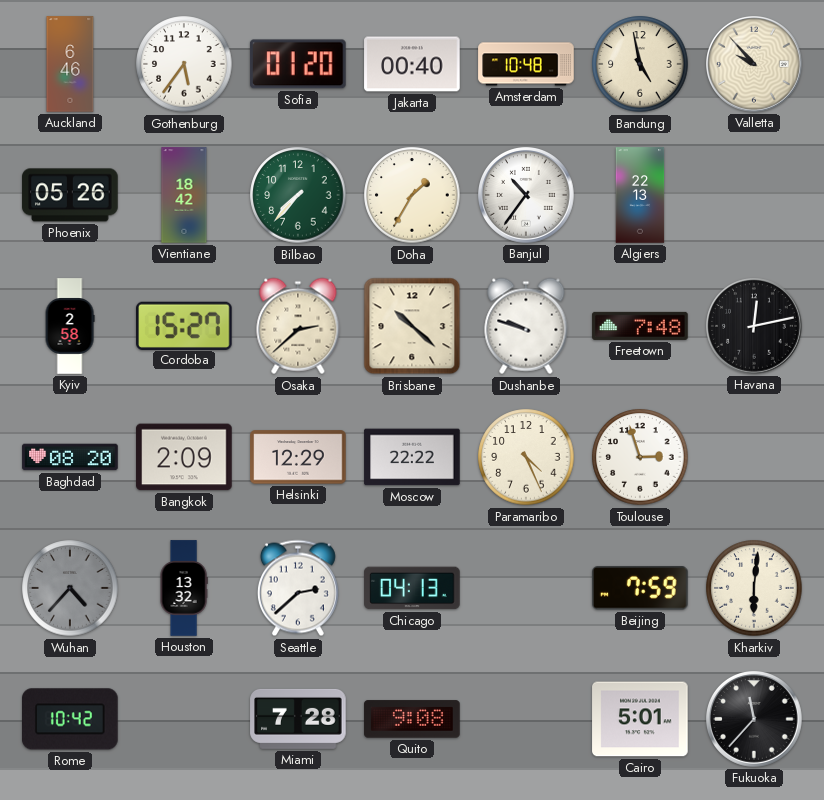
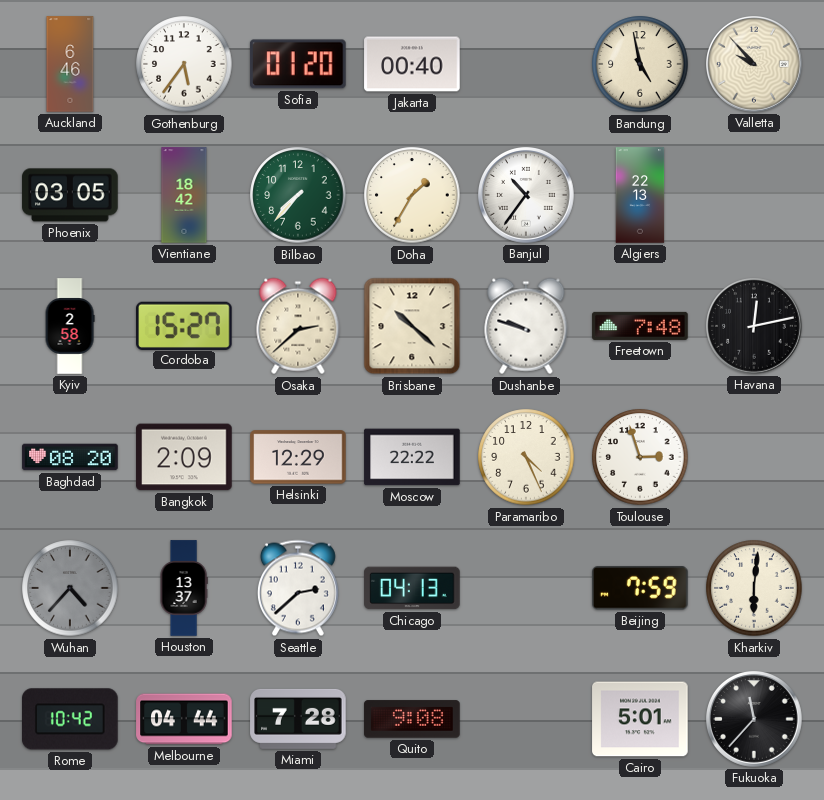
Amsterdam: 10:48 -> none
Phoenix: 05:26 -> 03:05
Houston: 13:32 -> 13:37
Melbourne: none -> 04:44
